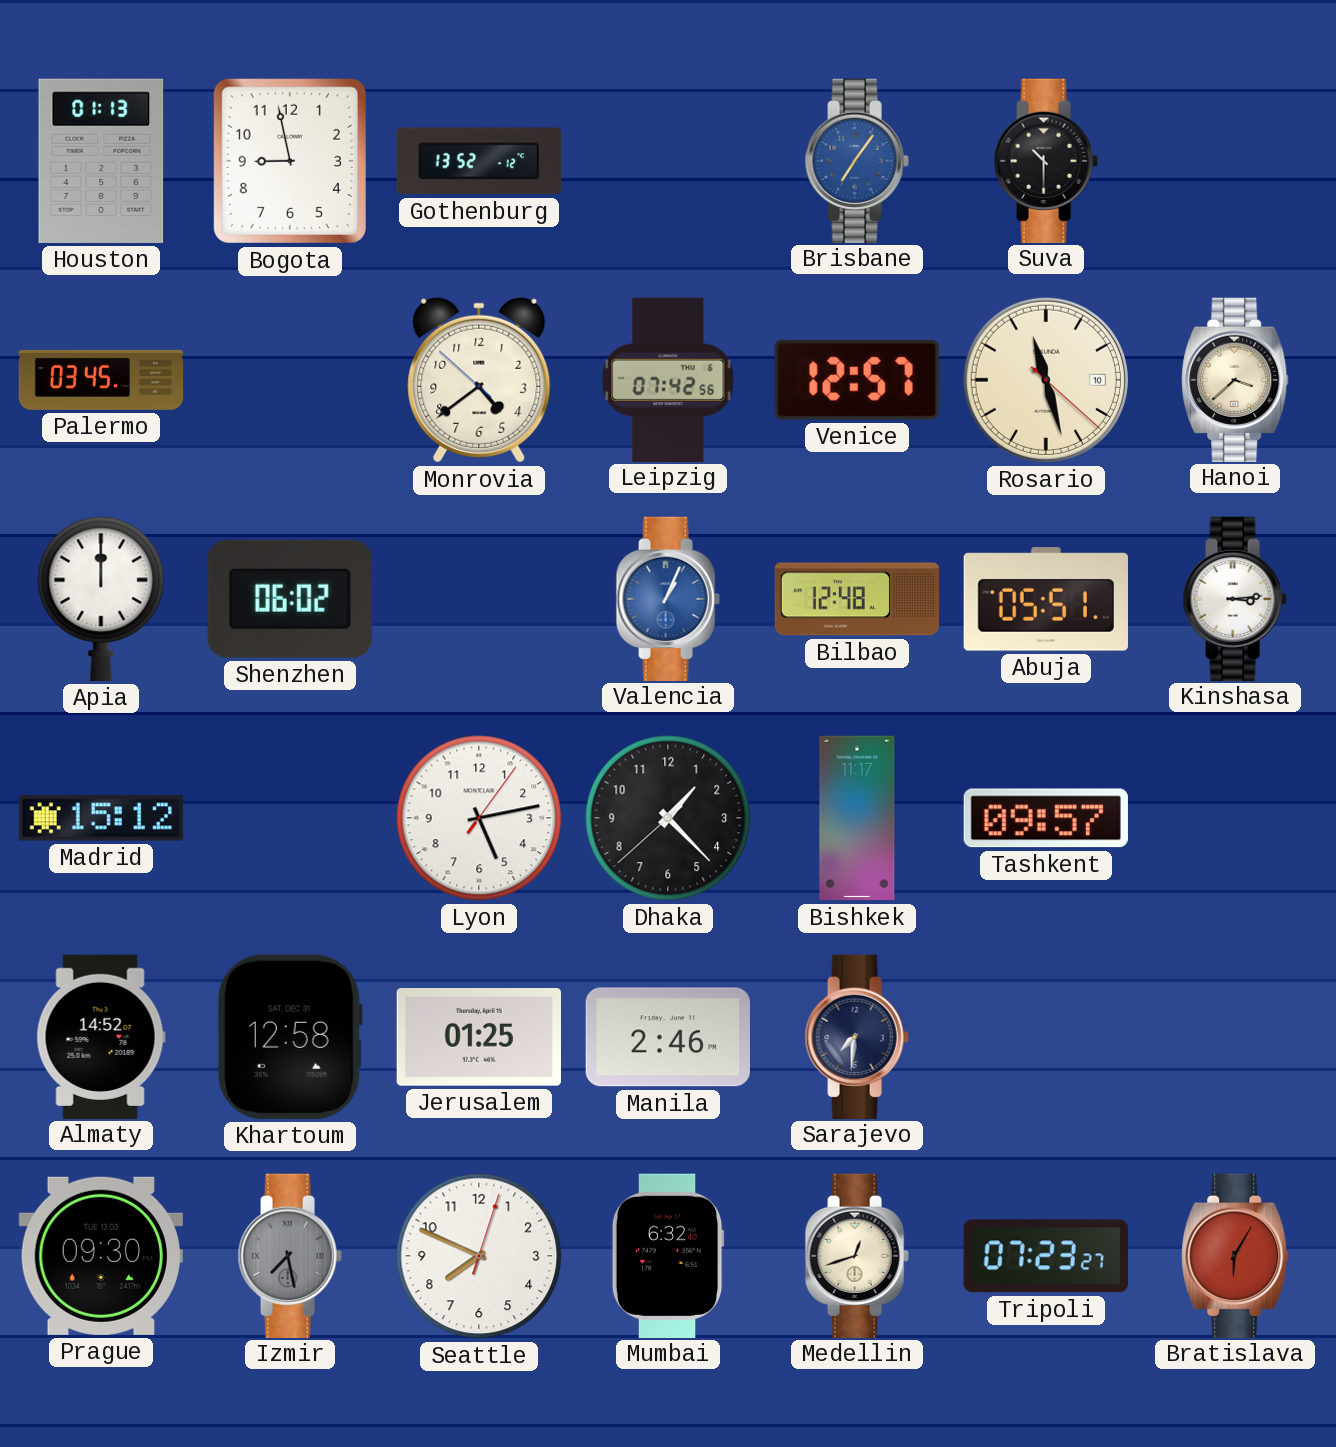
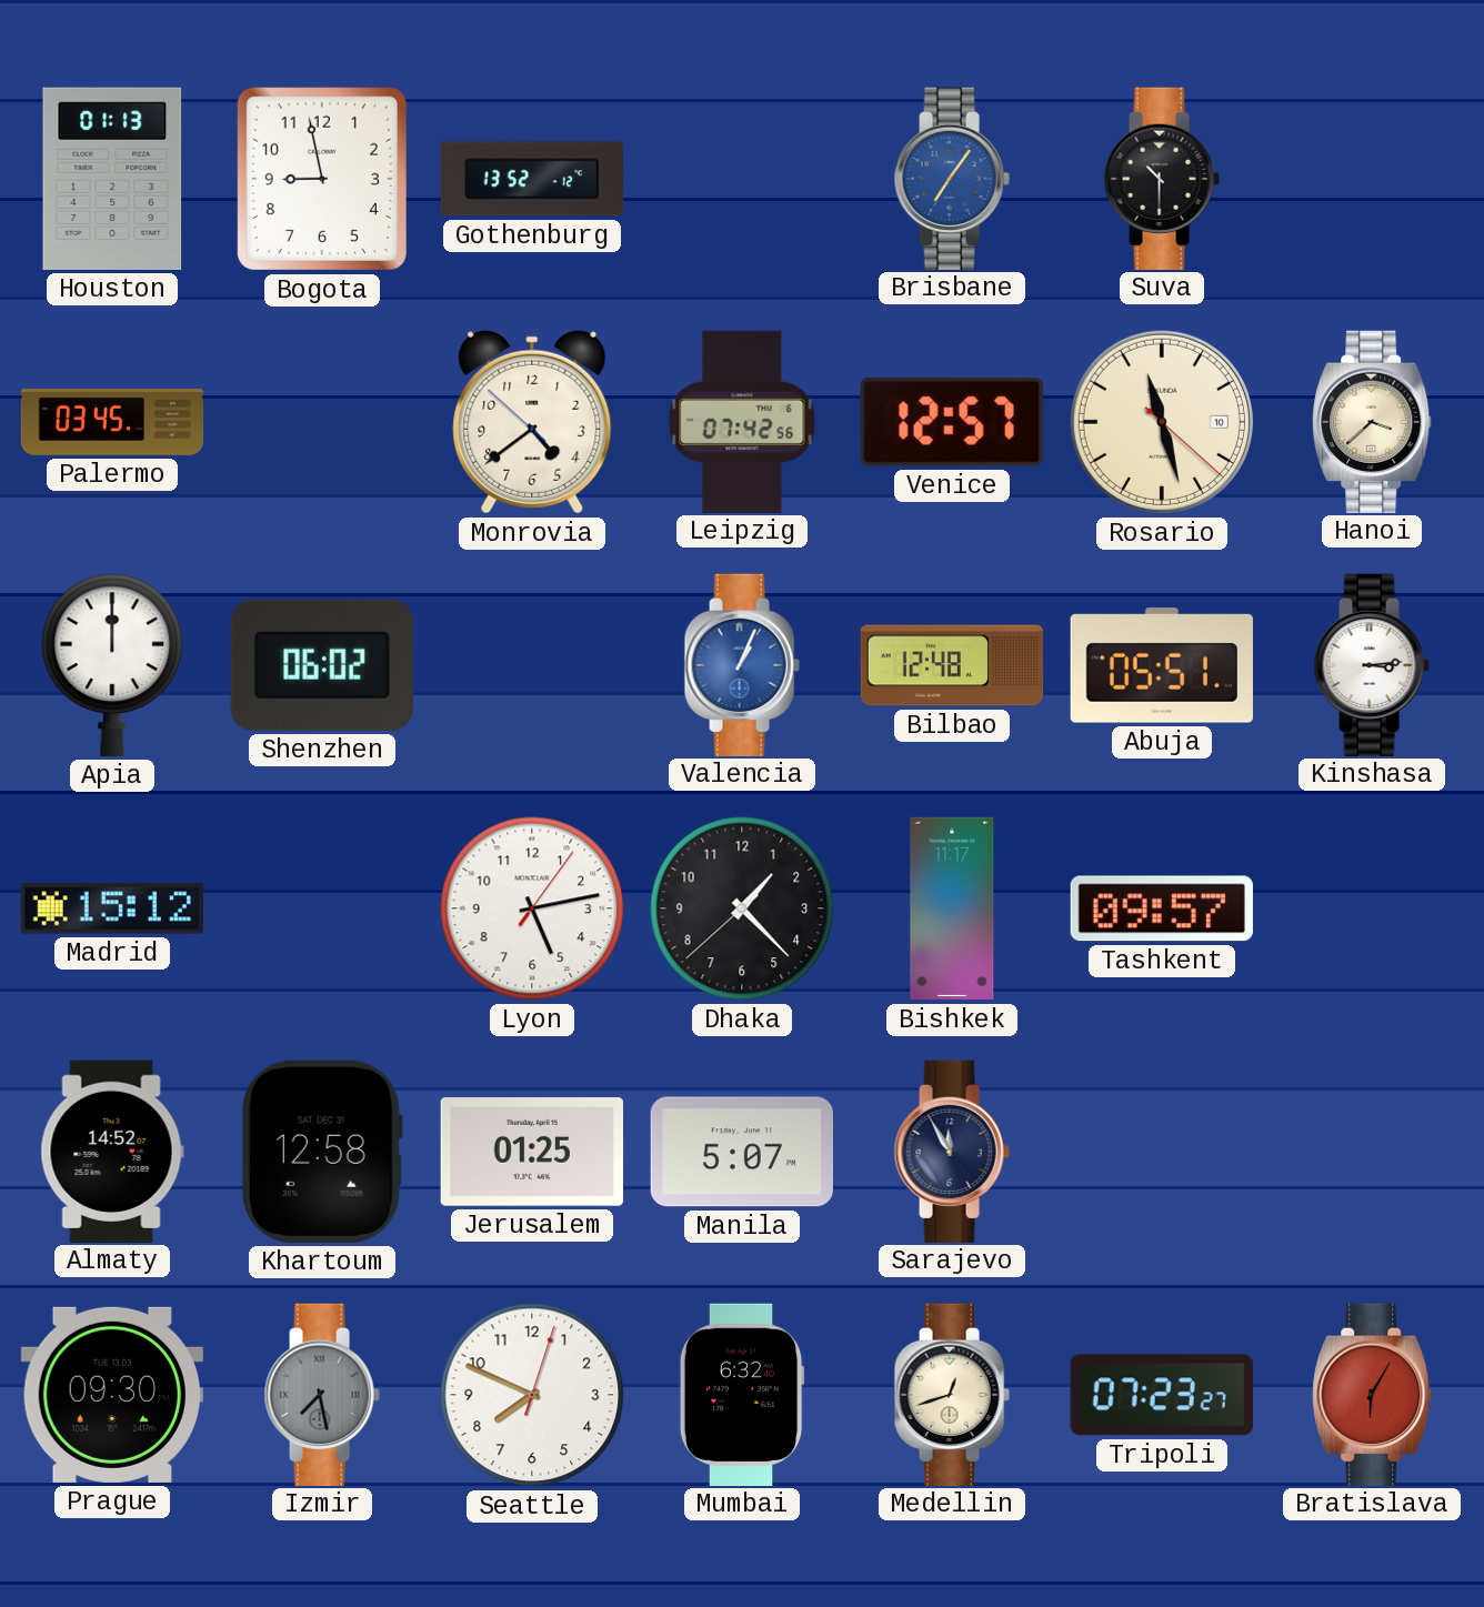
Manila: 2:46 -> 5:07
Sarajevo: 7:31 -> 11:55
